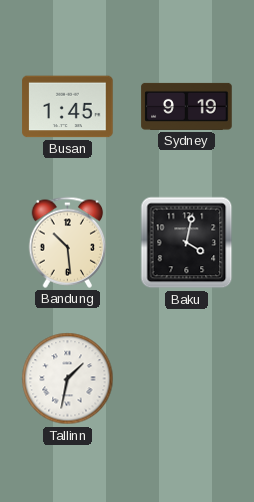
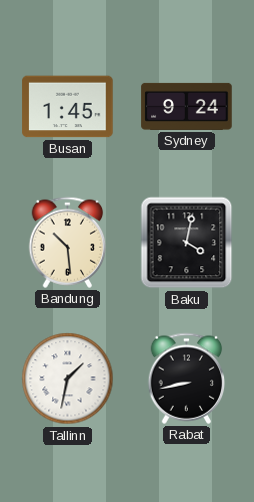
Sydney: 9:19 -> 9:24
Rabat: none -> 8:43
